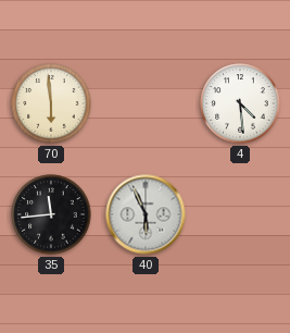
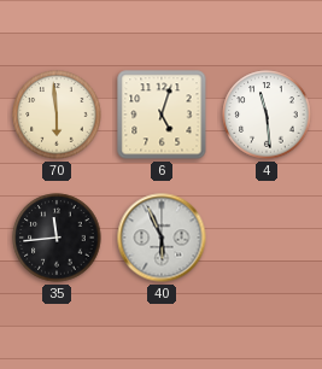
6: none -> 5:03
4: 4:29 -> 11:29
